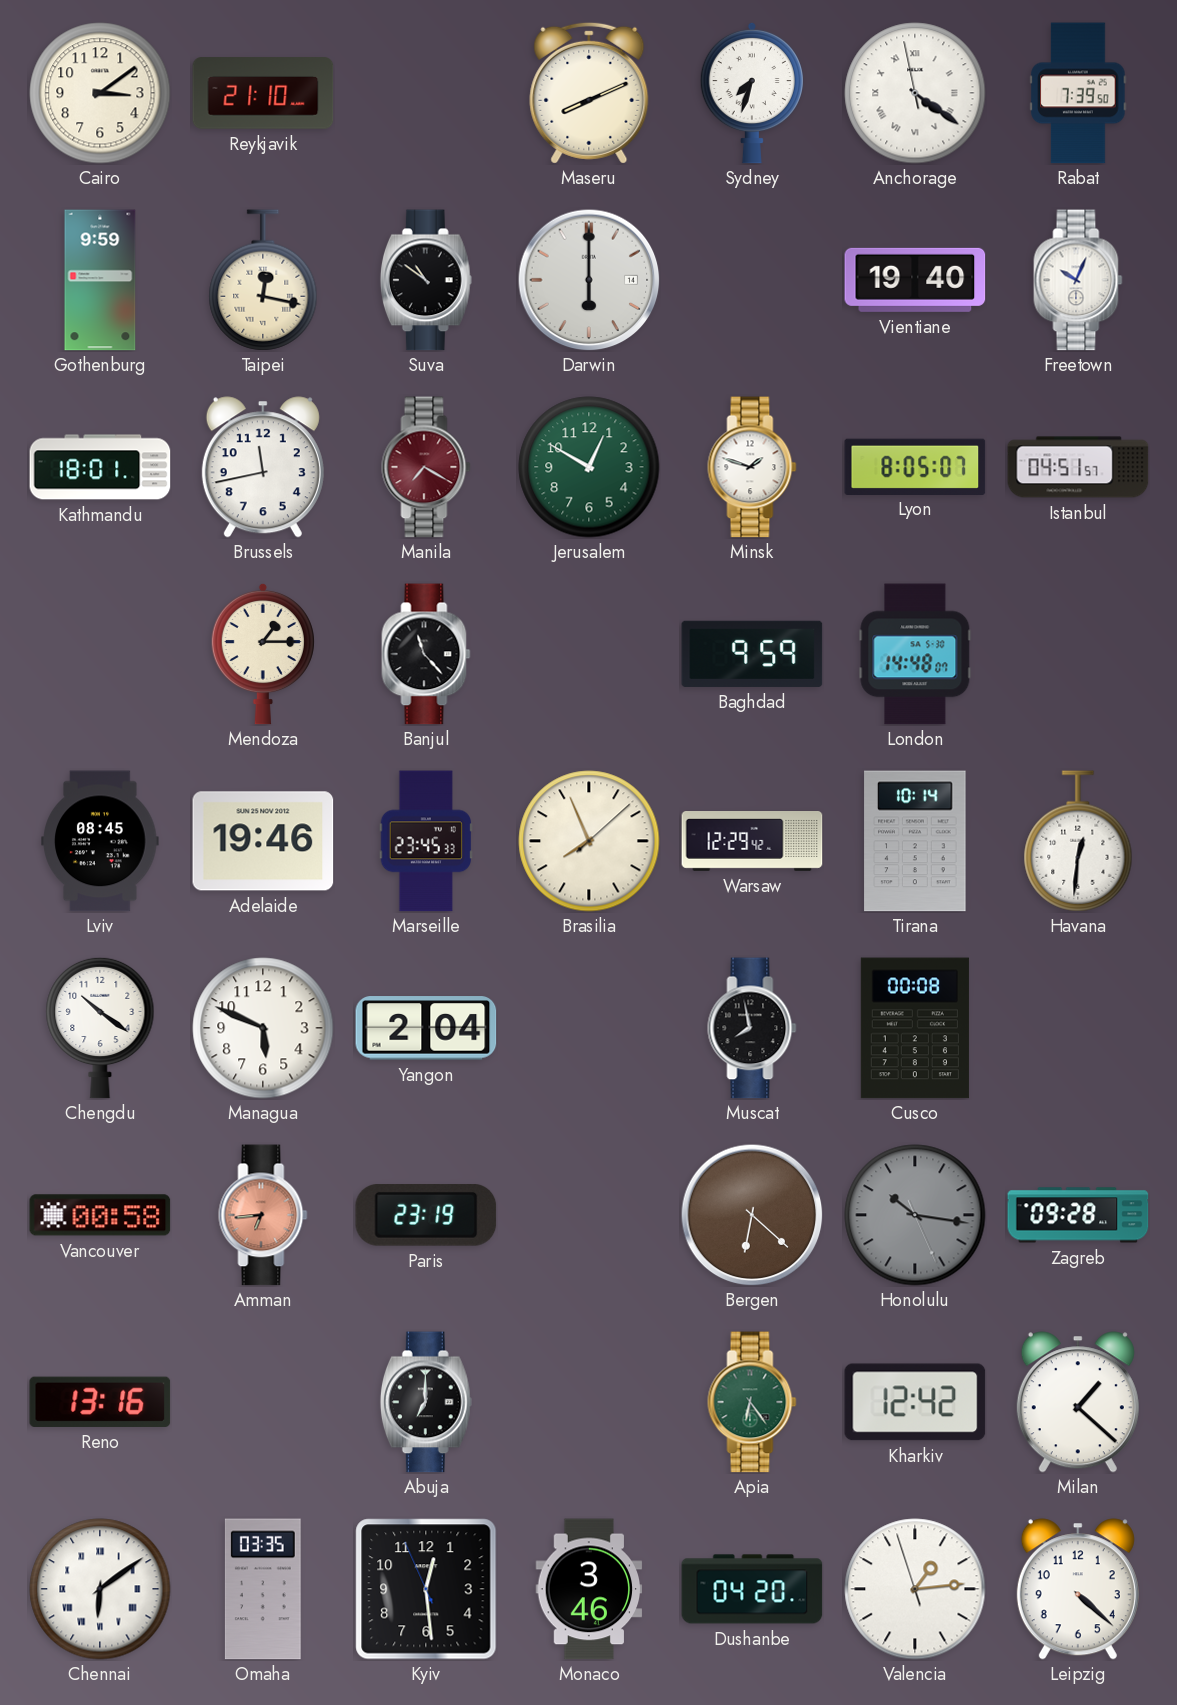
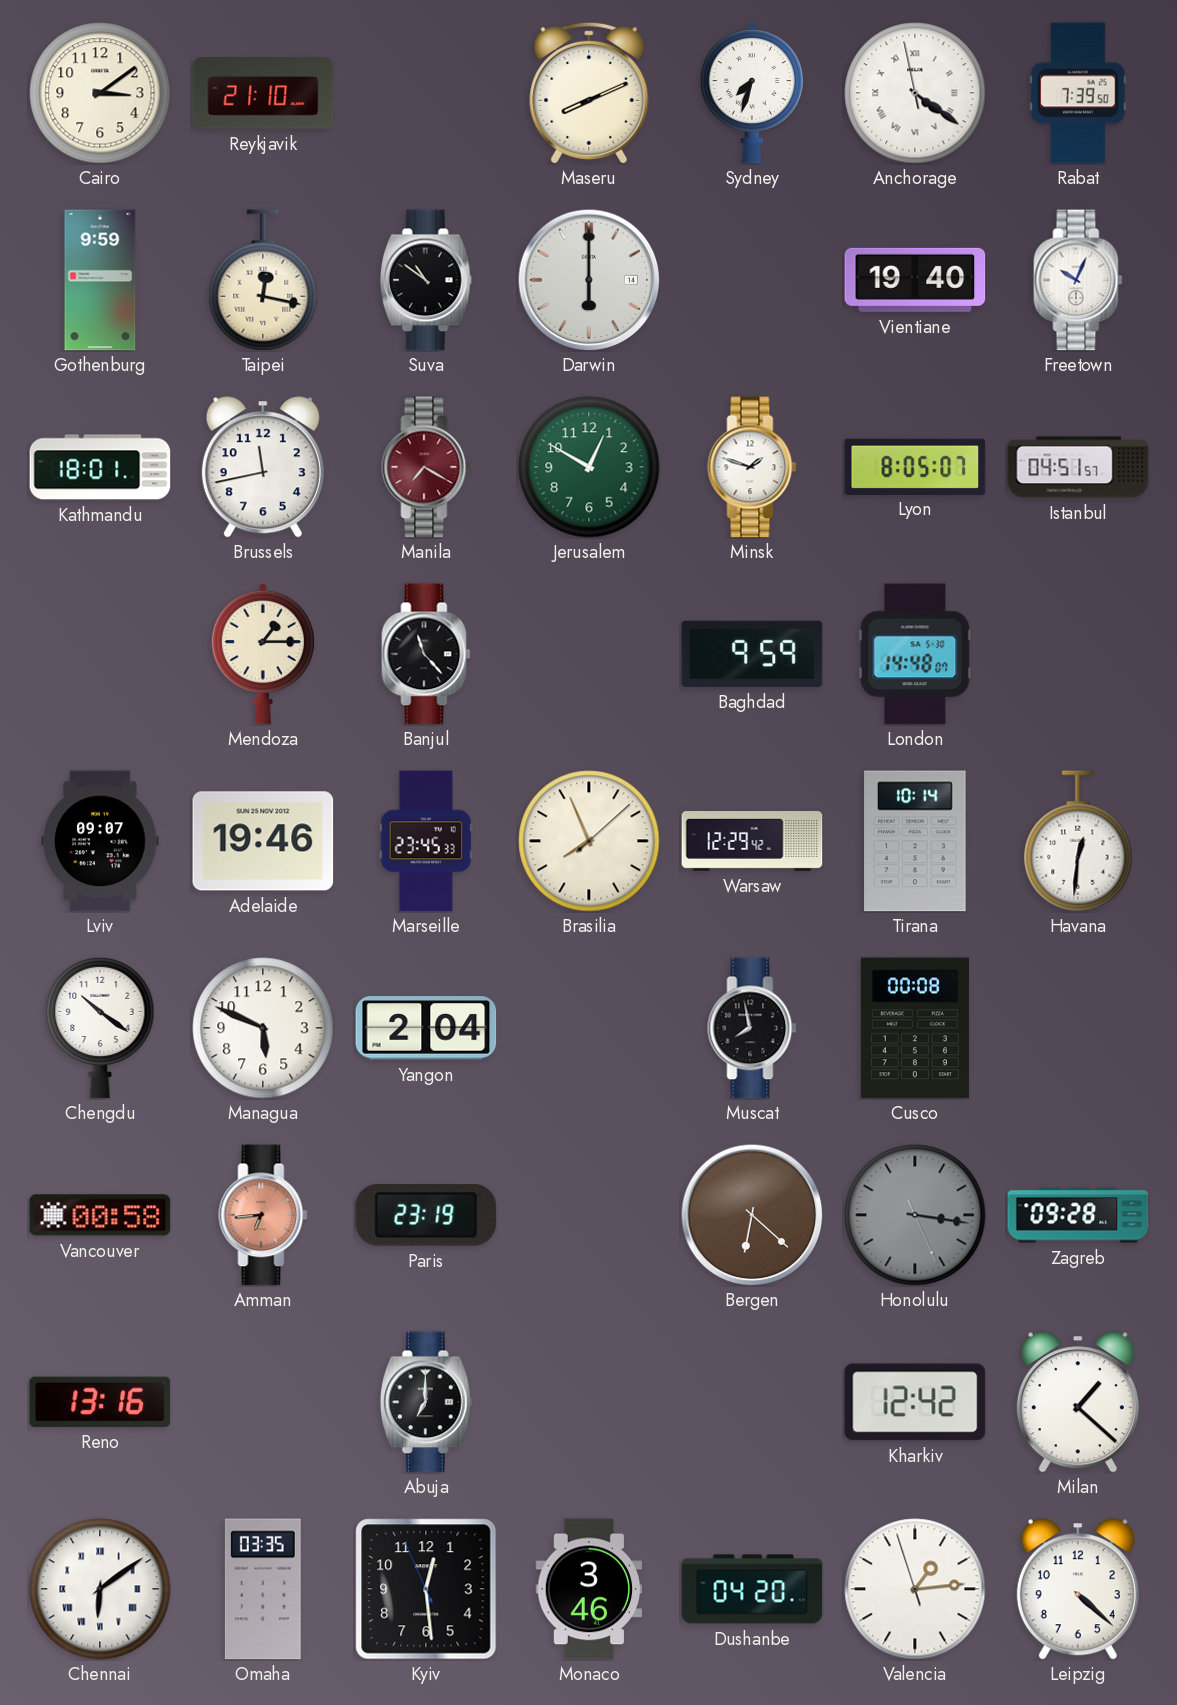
Lviv: 08:45 -> 09:07
Honolulu: 10:16 -> 3:16
Apia: 6:24 -> none
